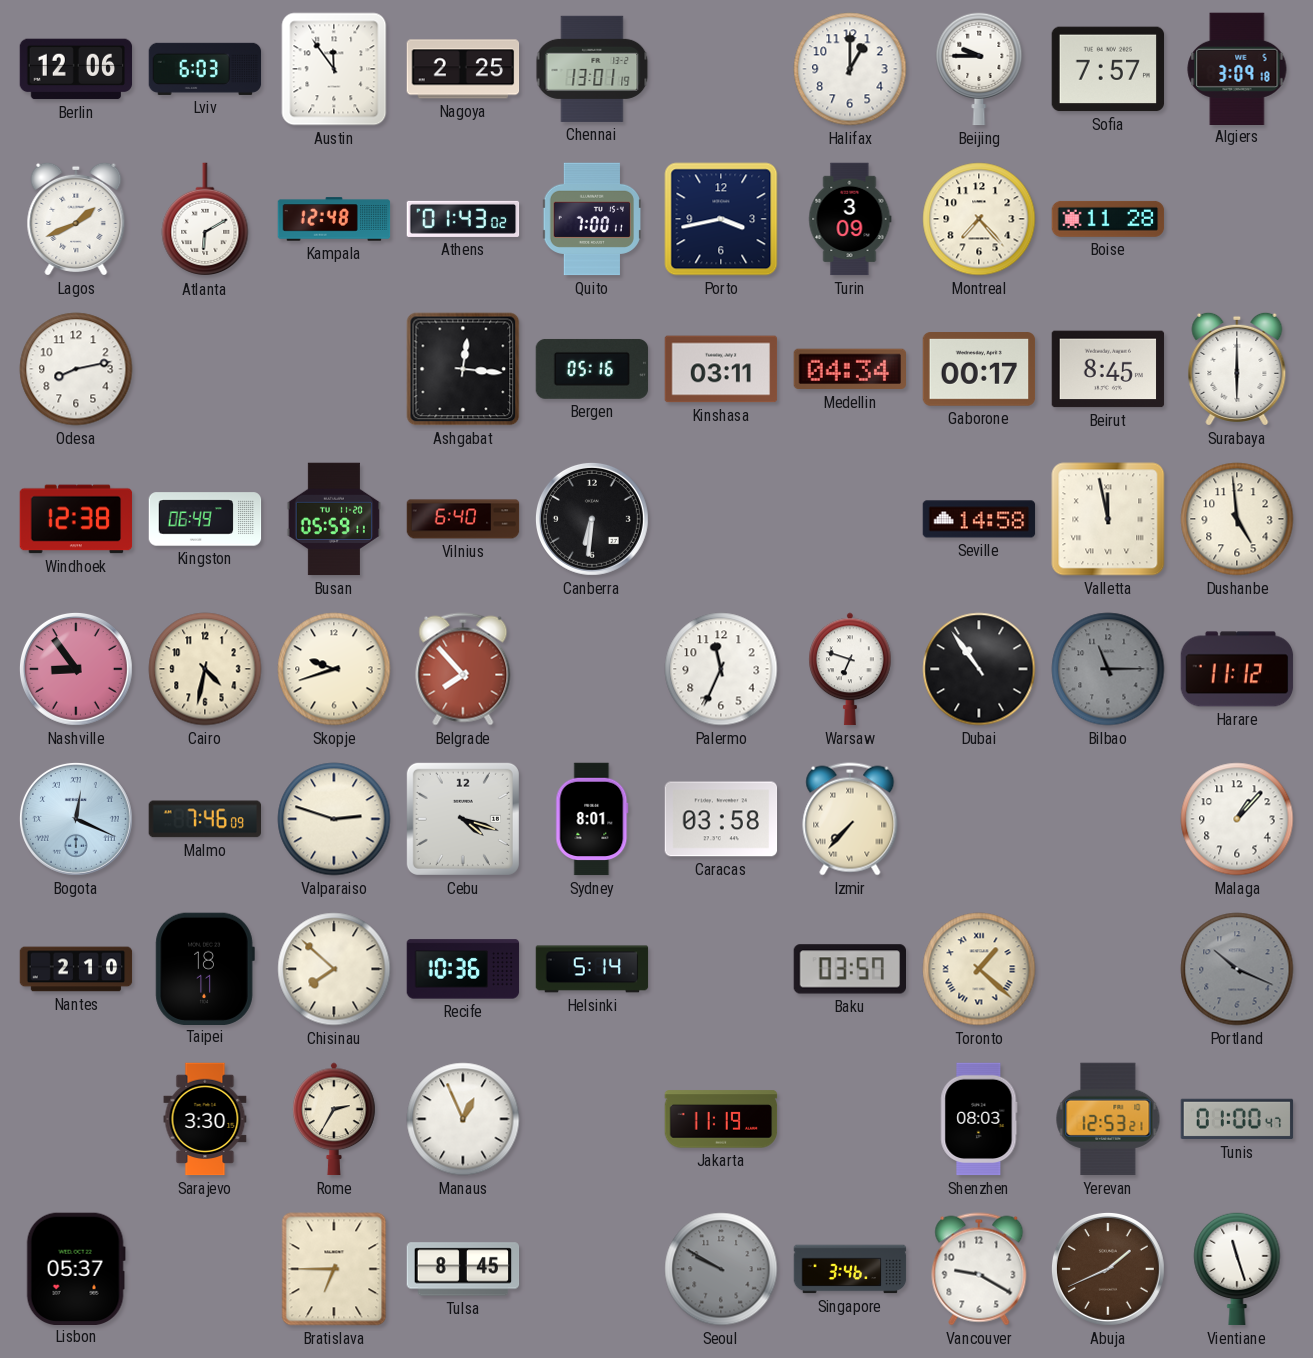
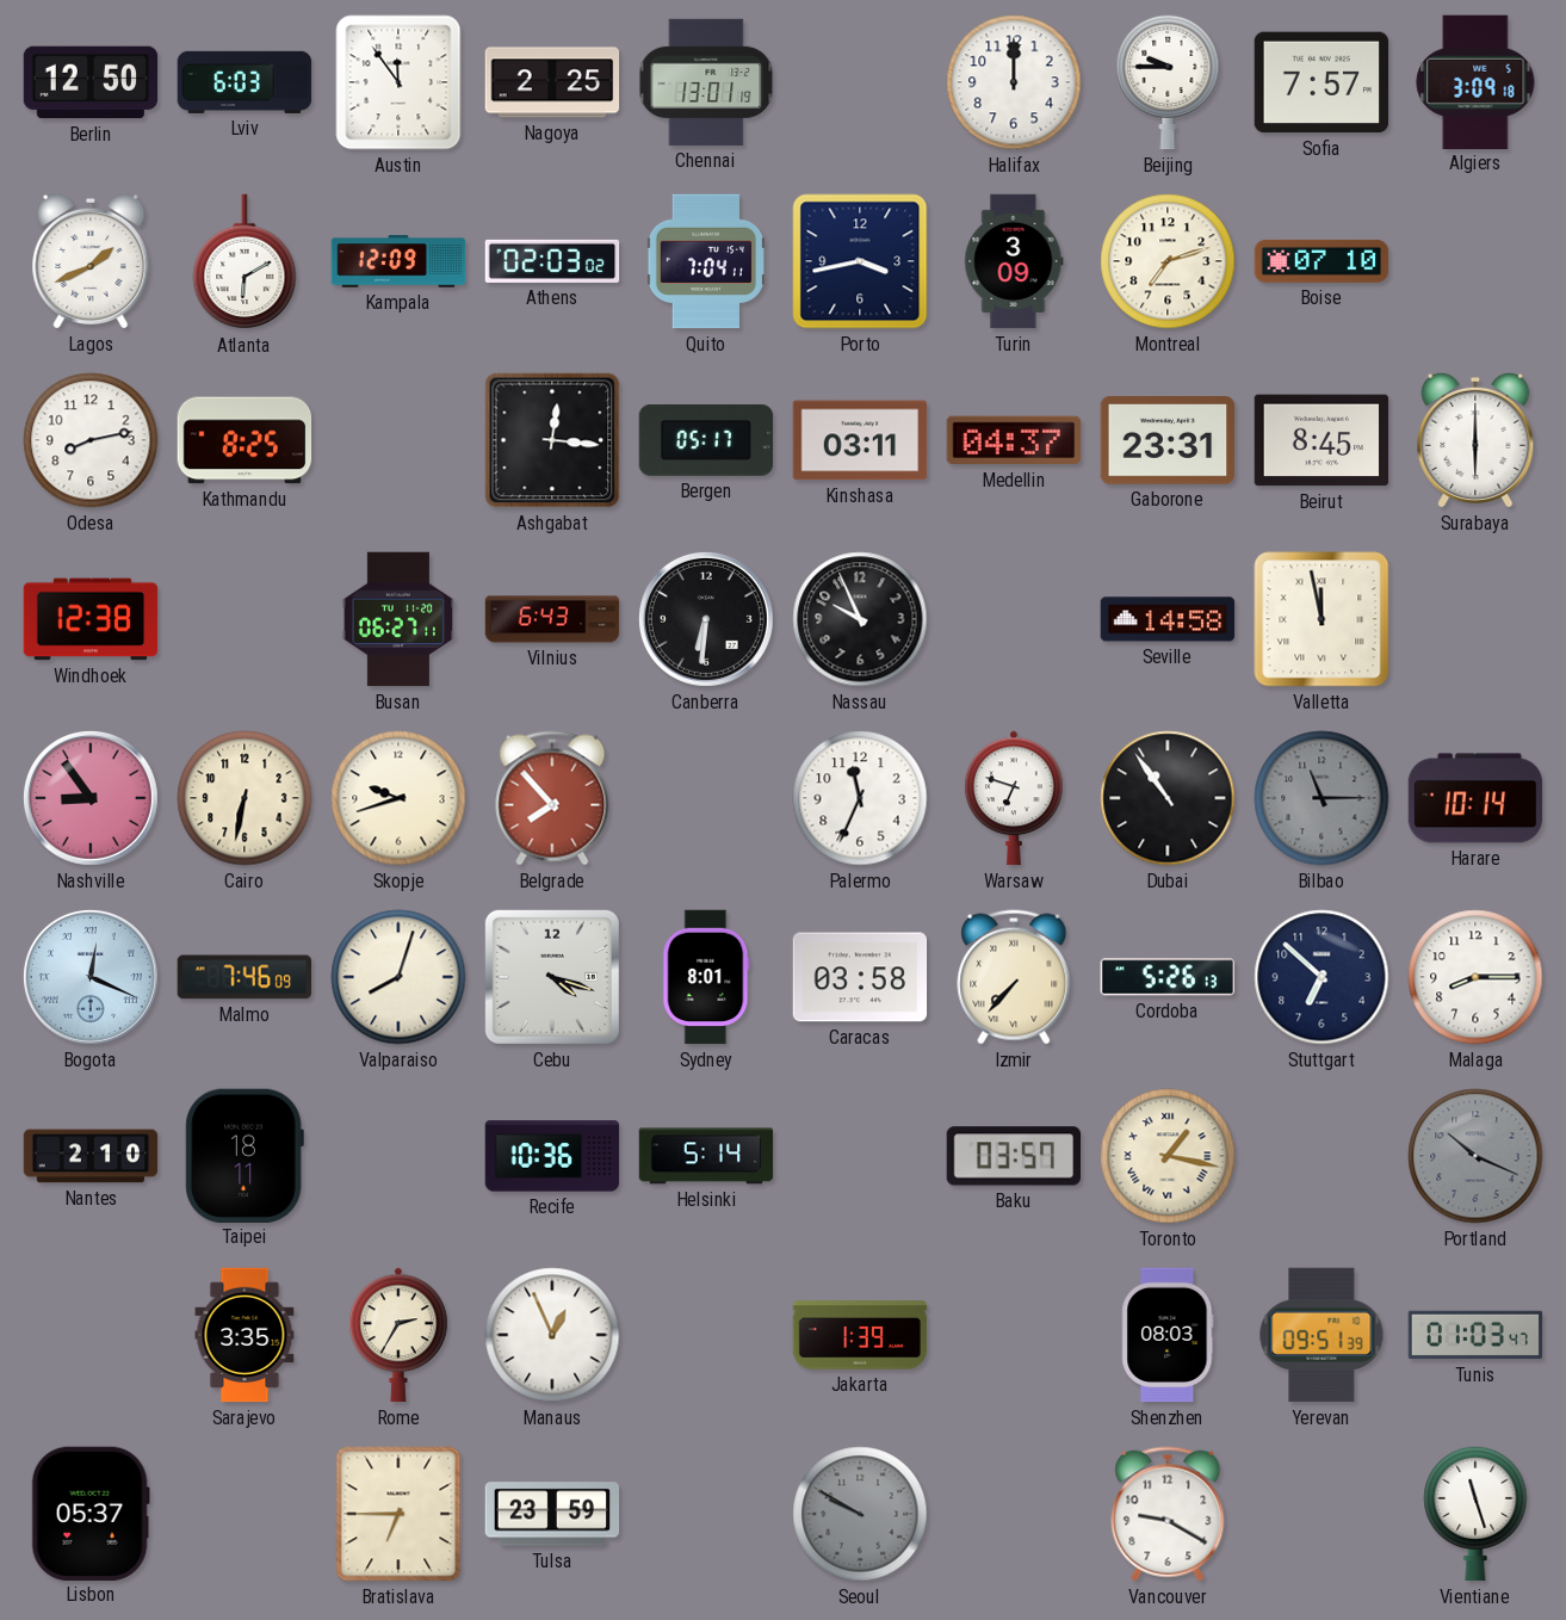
Berlin: 12:06 -> 12:50
Halifax: 1:00 -> 12:00
Kampala: 12:48 -> 12:09
Athens: 01:43 -> 02:03
Quito: 7:00 -> 7:04
Montreal: 7:23 -> 7:12
Boise: 11:28 -> 07:10
Kathmandu: none -> 8:25
Bergen: 05:16 -> 05:17
Medellin: 04:34 -> 04:37
Gaborone: 00:17 -> 23:31
Kingston: 06:49 -> none
Busan: 05:59 -> 06:27
Vilnius: 6:40 -> 6:43
Nassau: none -> 9:56
Dushanbe: 4:59 -> none
Cairo: 4:32 -> 6:32
Harare: 11:12 -> 10:14
Valparaiso: 2:48 -> 8:03
Cordoba: none -> 5:26
Stuttgart: none -> 6:52
Malaga: 1:07 -> 8:15
Chisinau: 7:52 -> none
Toronto: 1:22 -> 1:17
Sarajevo: 3:30 -> 3:35
Jakarta: 11:19 -> 1:39
Yerevan: 12:53 -> 09:51
Tunis: 01:00 -> 01:03
Tulsa: 8:45 -> 23:59
Singapore: 3:46 -> none
Abuja: 1:41 -> none
